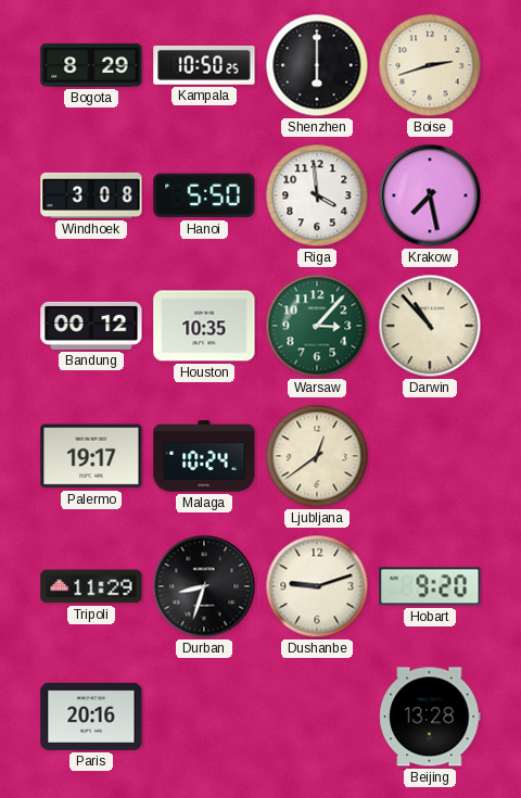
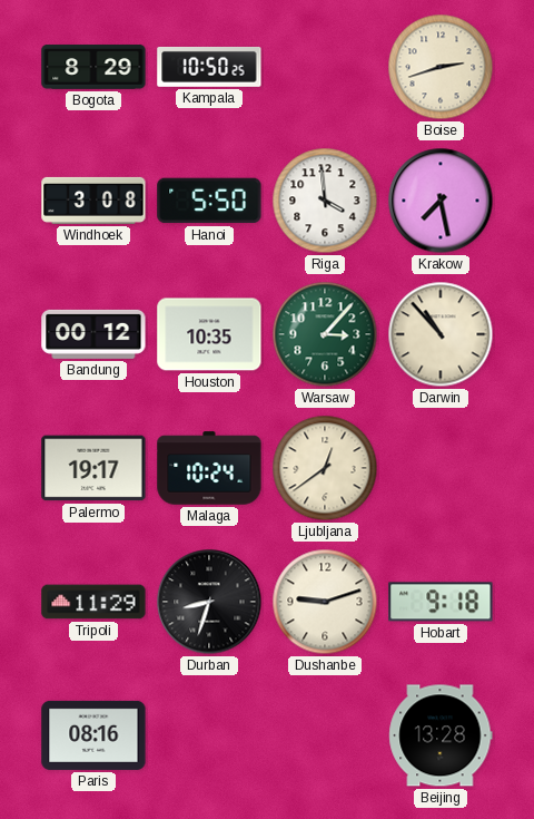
Shenzhen: 6:00 -> none
Hobart: 9:20 -> 9:18
Paris: 20:16 -> 08:16
